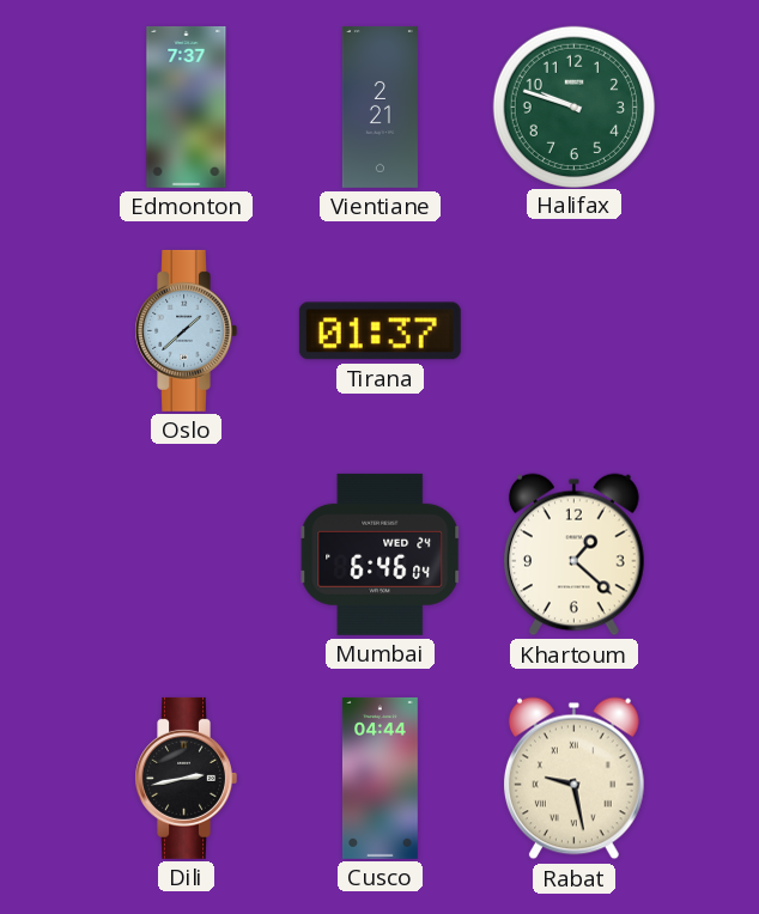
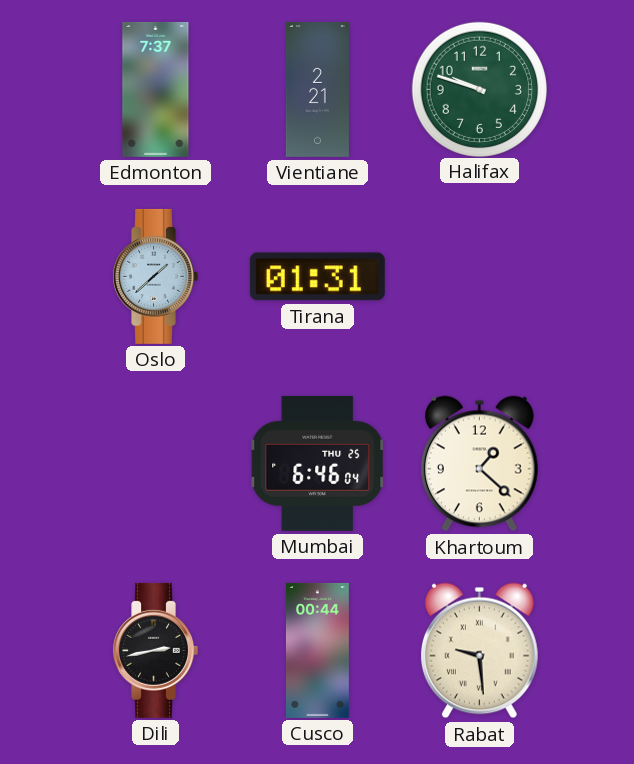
Tirana: 01:37 -> 01:31
Mumbai date: WED 24 -> THU 25
Cusco: 04:44 -> 00:44
Rabat: 9:28 -> 9:29
